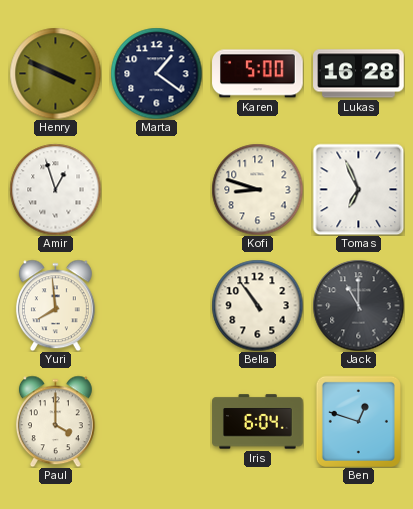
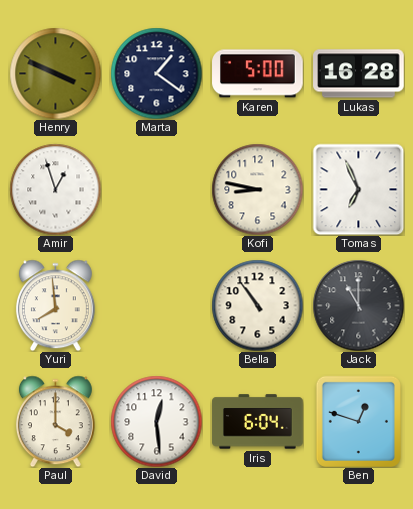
Kofi: 8:48 -> 8:47
David: none -> 12:29
